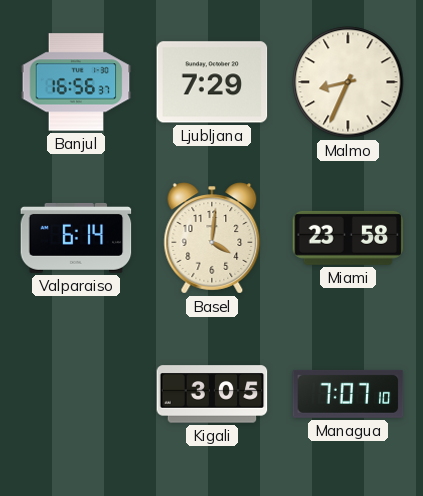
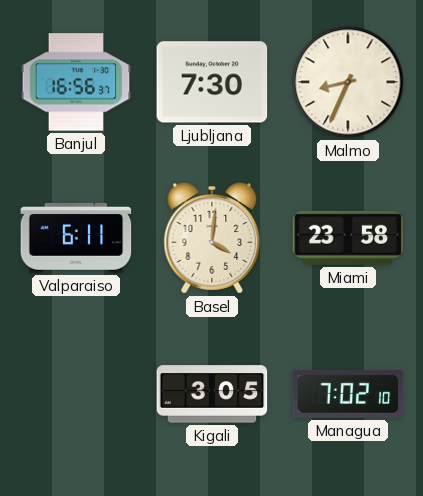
Ljubljana: 7:29 -> 7:30
Valparaiso: 6:14 -> 6:11
Managua: 7:07 -> 7:02
